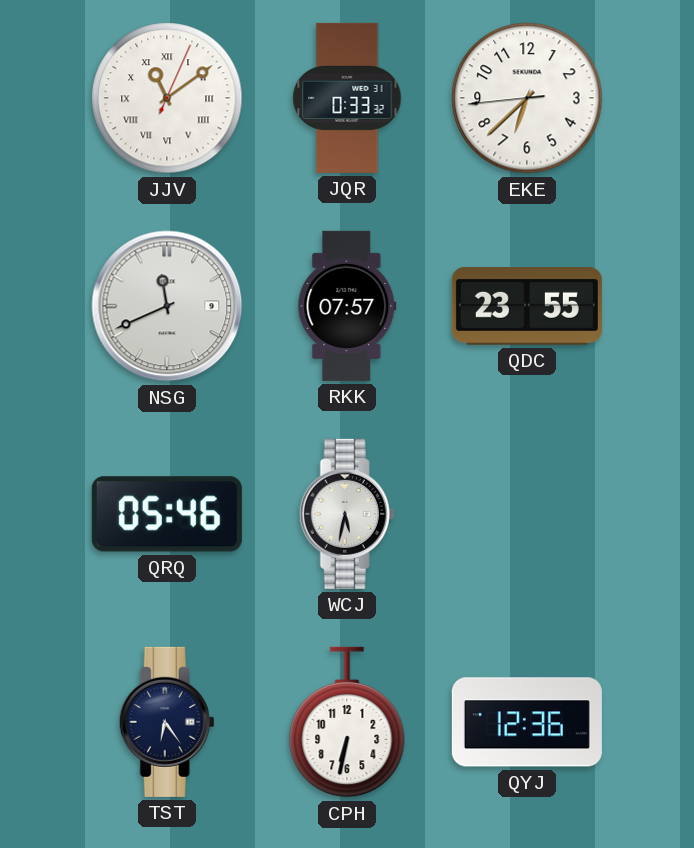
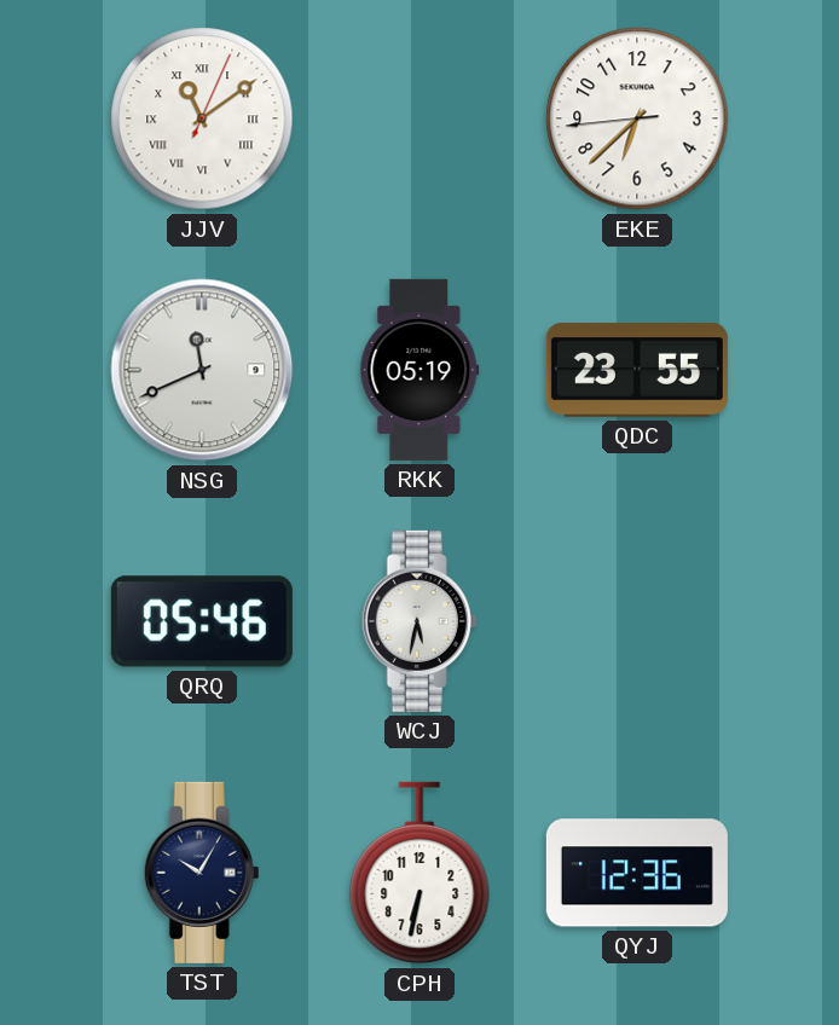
JQR: 0:33 -> none
RKK: 07:57 -> 05:19
TST: 6:24 -> 10:05
